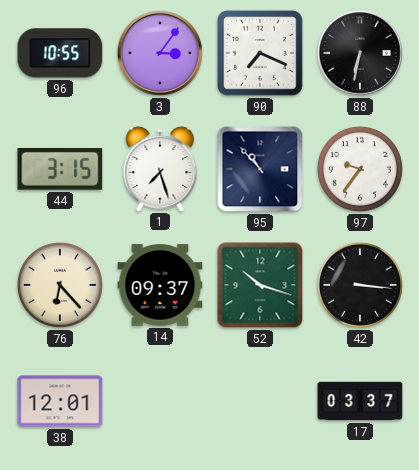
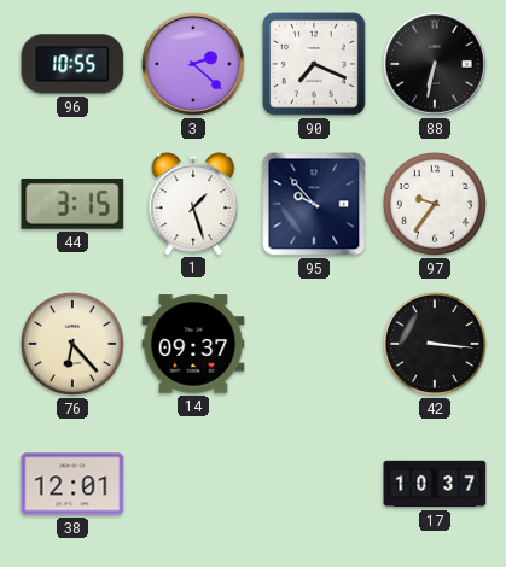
3: 3:06 -> 2:22
1: 7:27 -> 1:27
95: 10:53 -> 9:53
52: 10:18 -> none
17: 03:37 -> 10:37
